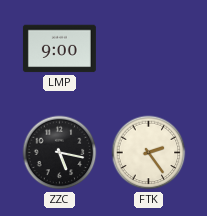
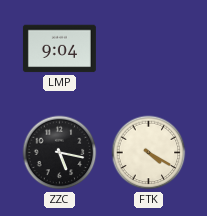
LMP: 9:00 -> 9:04
FTK: 2:24 -> 4:20
